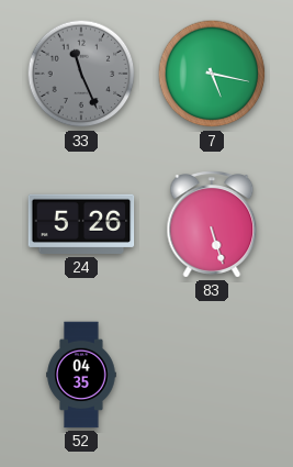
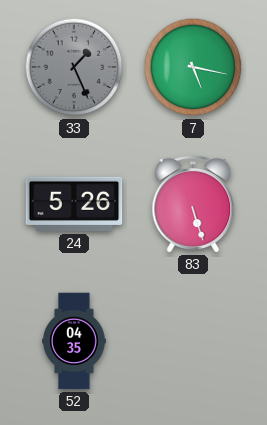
33: 11:26 -> 1:26
